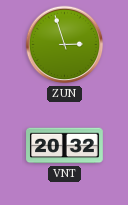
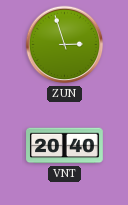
VNT: 20:32 -> 20:40
